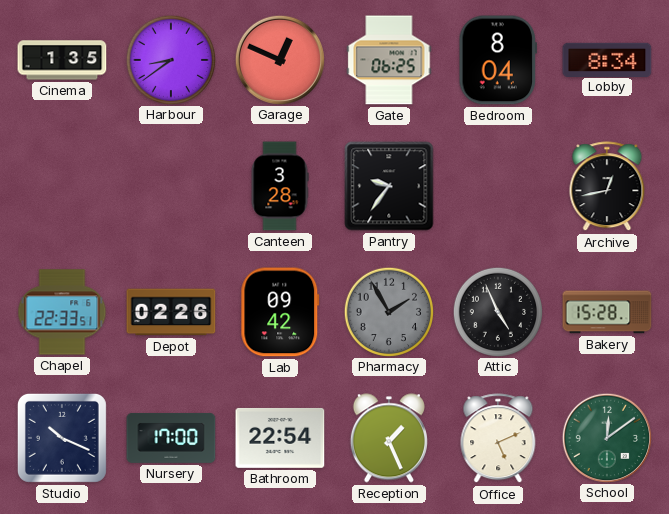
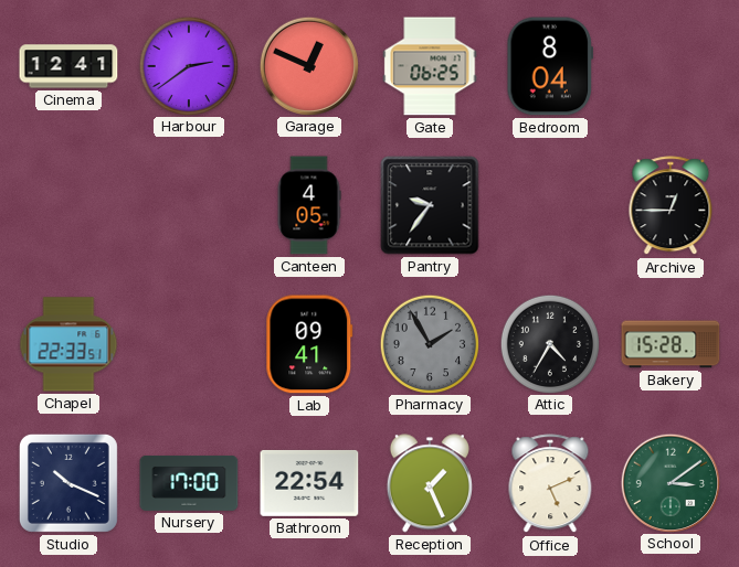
Cinema: 1:35 -> 12:41
Harbour: 8:39 -> 2:39
Lobby: 8:34 -> none
Canteen: 3:28 -> 4:05
Archive: 12:43 -> 12:45
Depot: 02:26 -> none
Lab: 09:42 -> 09:41
Attic: 4:56 -> 4:35
School: 12:09 -> 3:09
